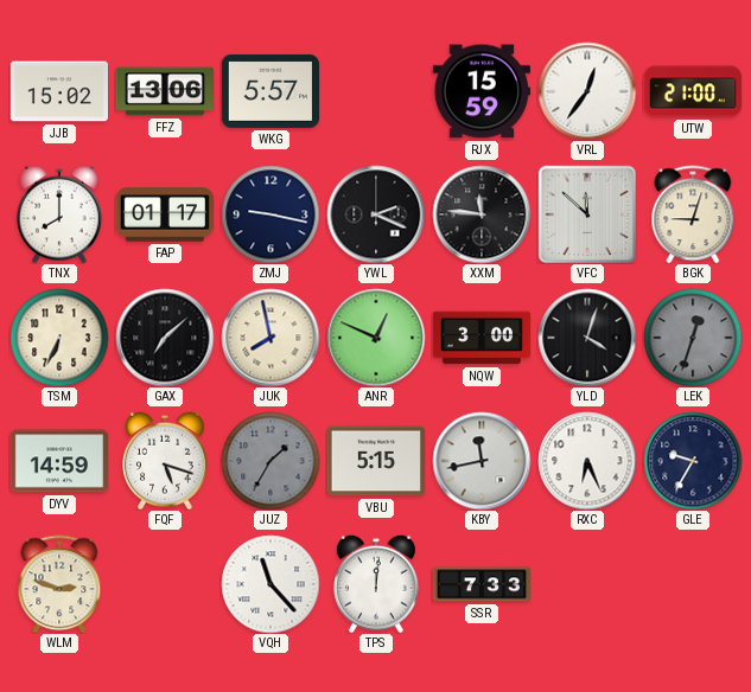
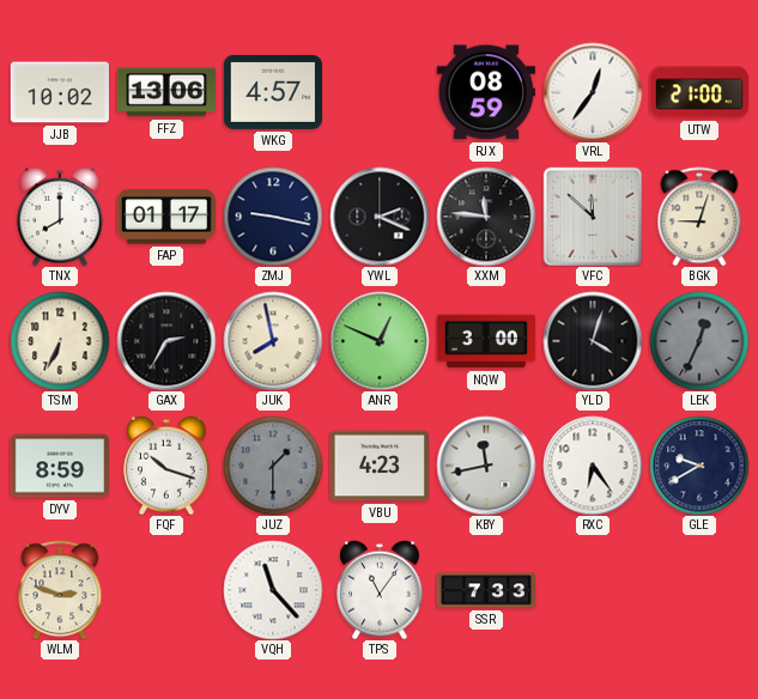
JJB: 15:02 -> 10:02
WKG: 5:57 -> 4:57
RJX: 15:59 -> 08:59
GAX: 7:08 -> 2:35
LEK: 12:33 -> 12:34
DYV: 14:59 -> 8:59
FQF: 5:18 -> 10:18
JUZ: 1:35 -> 1:30
VBU: 5:15 -> 4:23
RXC: 6:26 -> 6:24
GLE: 9:35 -> 9:40
TPS: 12:01 -> 11:06
